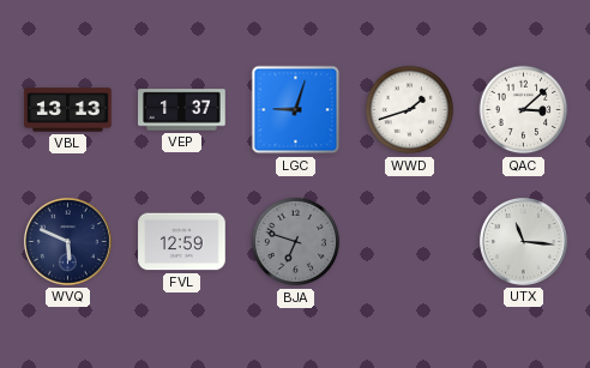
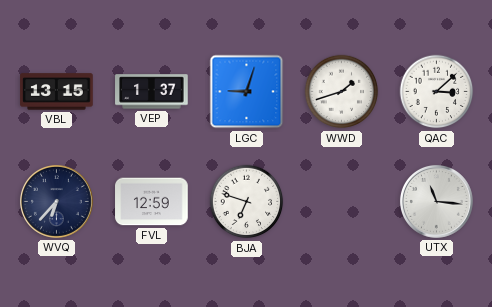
VBL: 13:13 -> 13:15
WVQ: 5:49 -> 6:37
BJA dial: grey -> white
